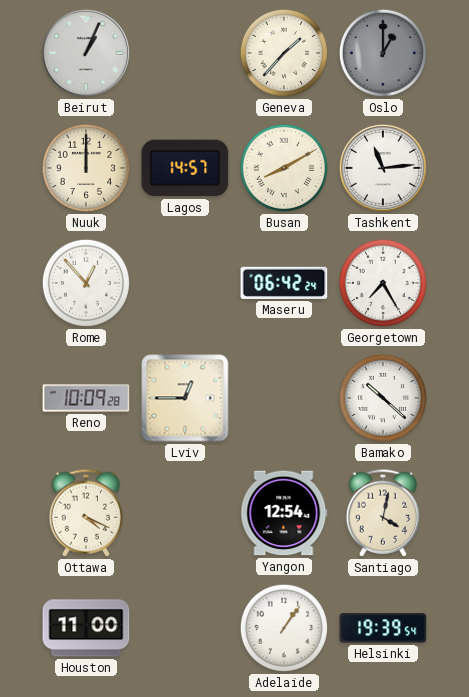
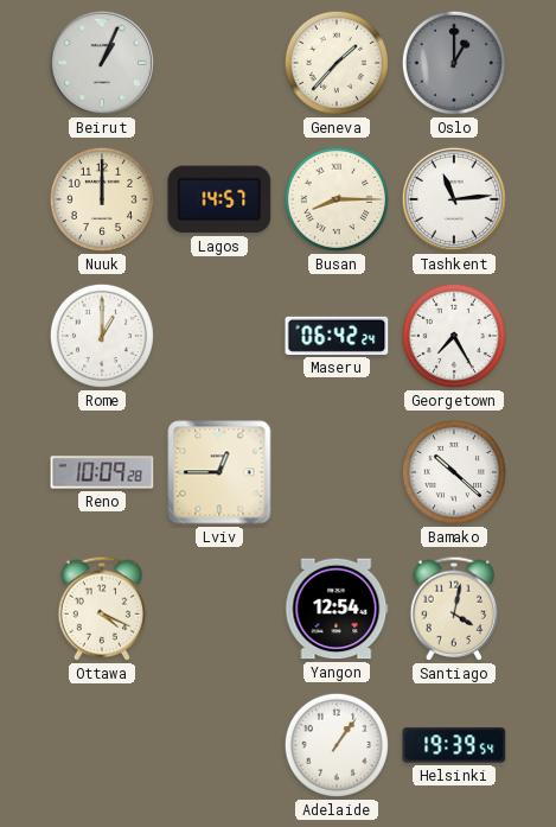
Busan: 8:10 -> 8:15
Rome: 12:53 -> 1:00
Houston: 11:00 -> none
